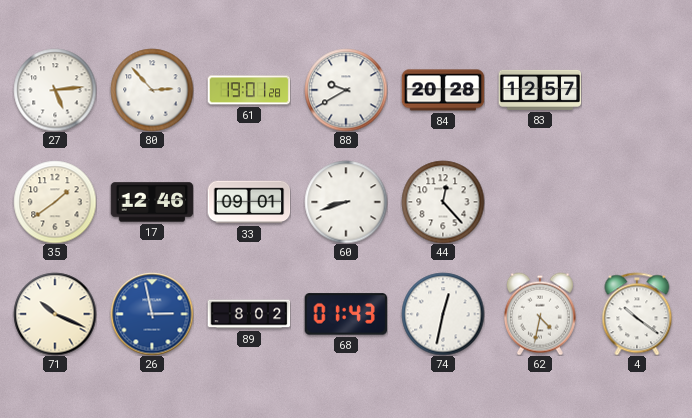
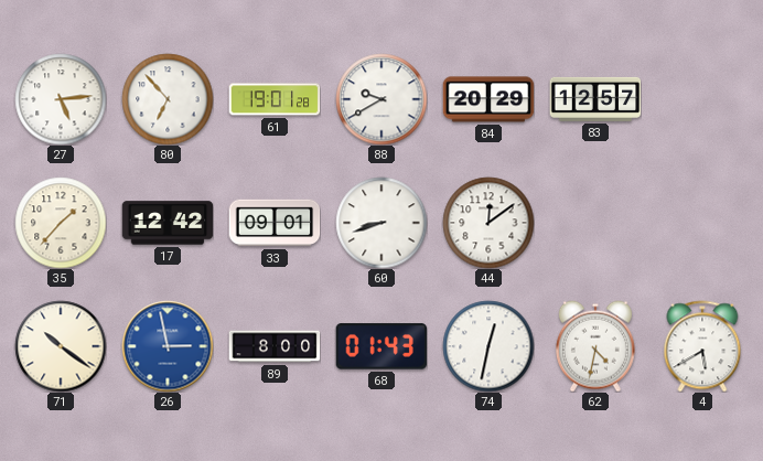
80: 2:53 -> 6:53
84: 20:28 -> 20:29
35: 1:39 -> 1:37
17: 12:46 -> 12:42
44: 12:23 -> 12:09
71: 10:19 -> 10:21
89: 8:02 -> 8:00
4: 10:21 -> 5:40
